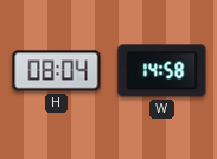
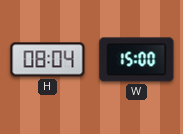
W: 14:58 -> 15:00
